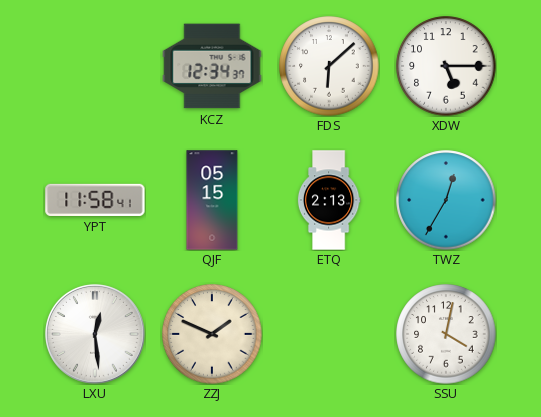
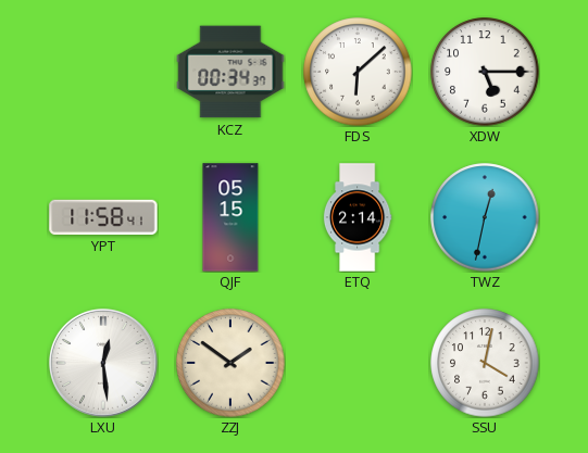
KCZ: 12:34 -> 00:34
ETQ: 2:13 -> 2:14
TWZ: 12:35 -> 12:32
ZZJ: 1:49 -> 1:51
